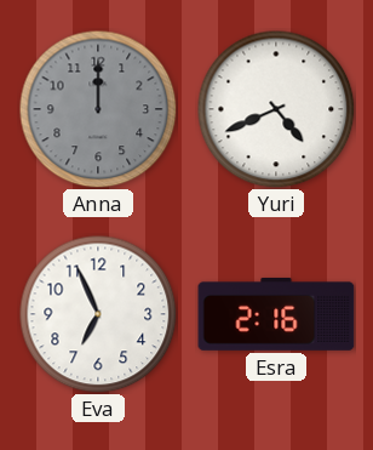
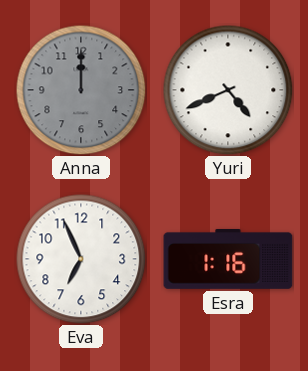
Esra: 2:16 -> 1:16
